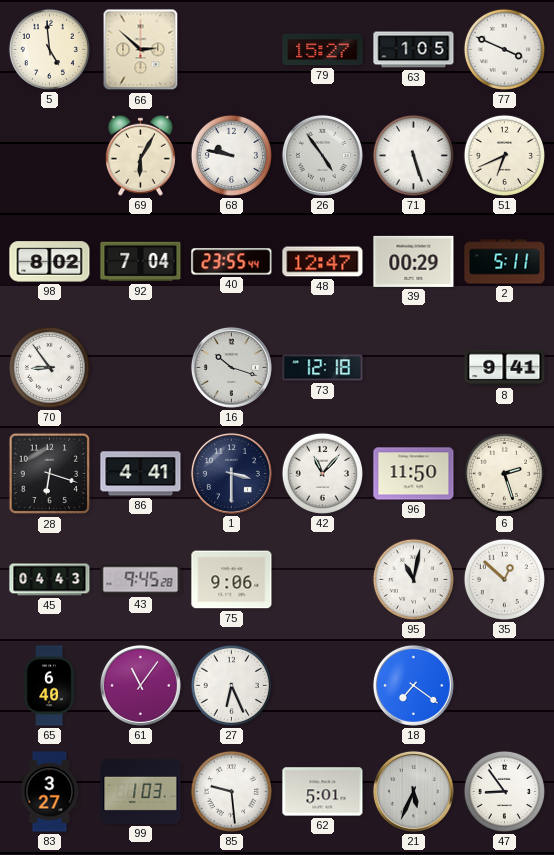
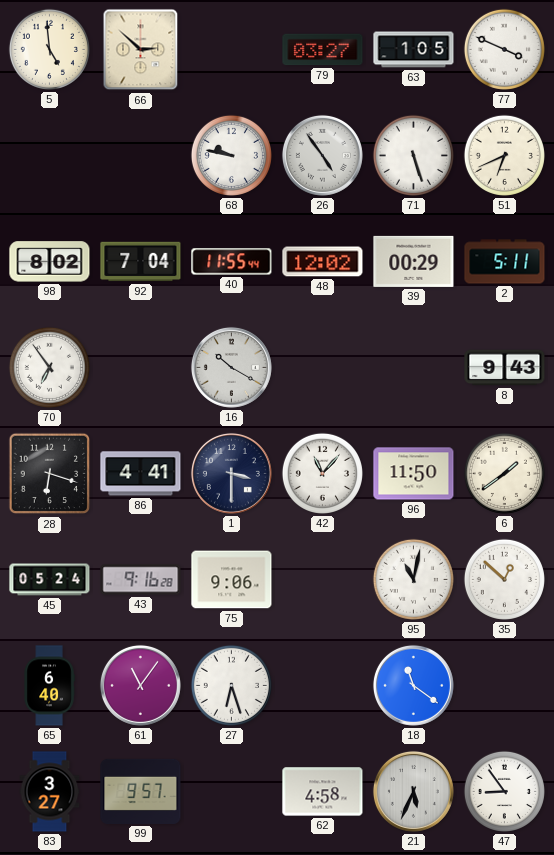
79: 15:27 -> 03:27
69: 6:05 -> none
40: 23:55 -> 11:55
48: 12:47 -> 12:02
70: 8:54 -> 6:54
16: 10:18 -> 10:20
73: 12:18 -> none
8: 9:41 -> 9:43
6: 2:27 -> 1:39
45: 04:43 -> 05:24
43: 9:45 -> 9:16
27: 6:26 -> 6:27
18: 7:21 -> 11:21
99: 1:03 -> 9:57
85: 9:29 -> none
62: 5:01 -> 4:58
